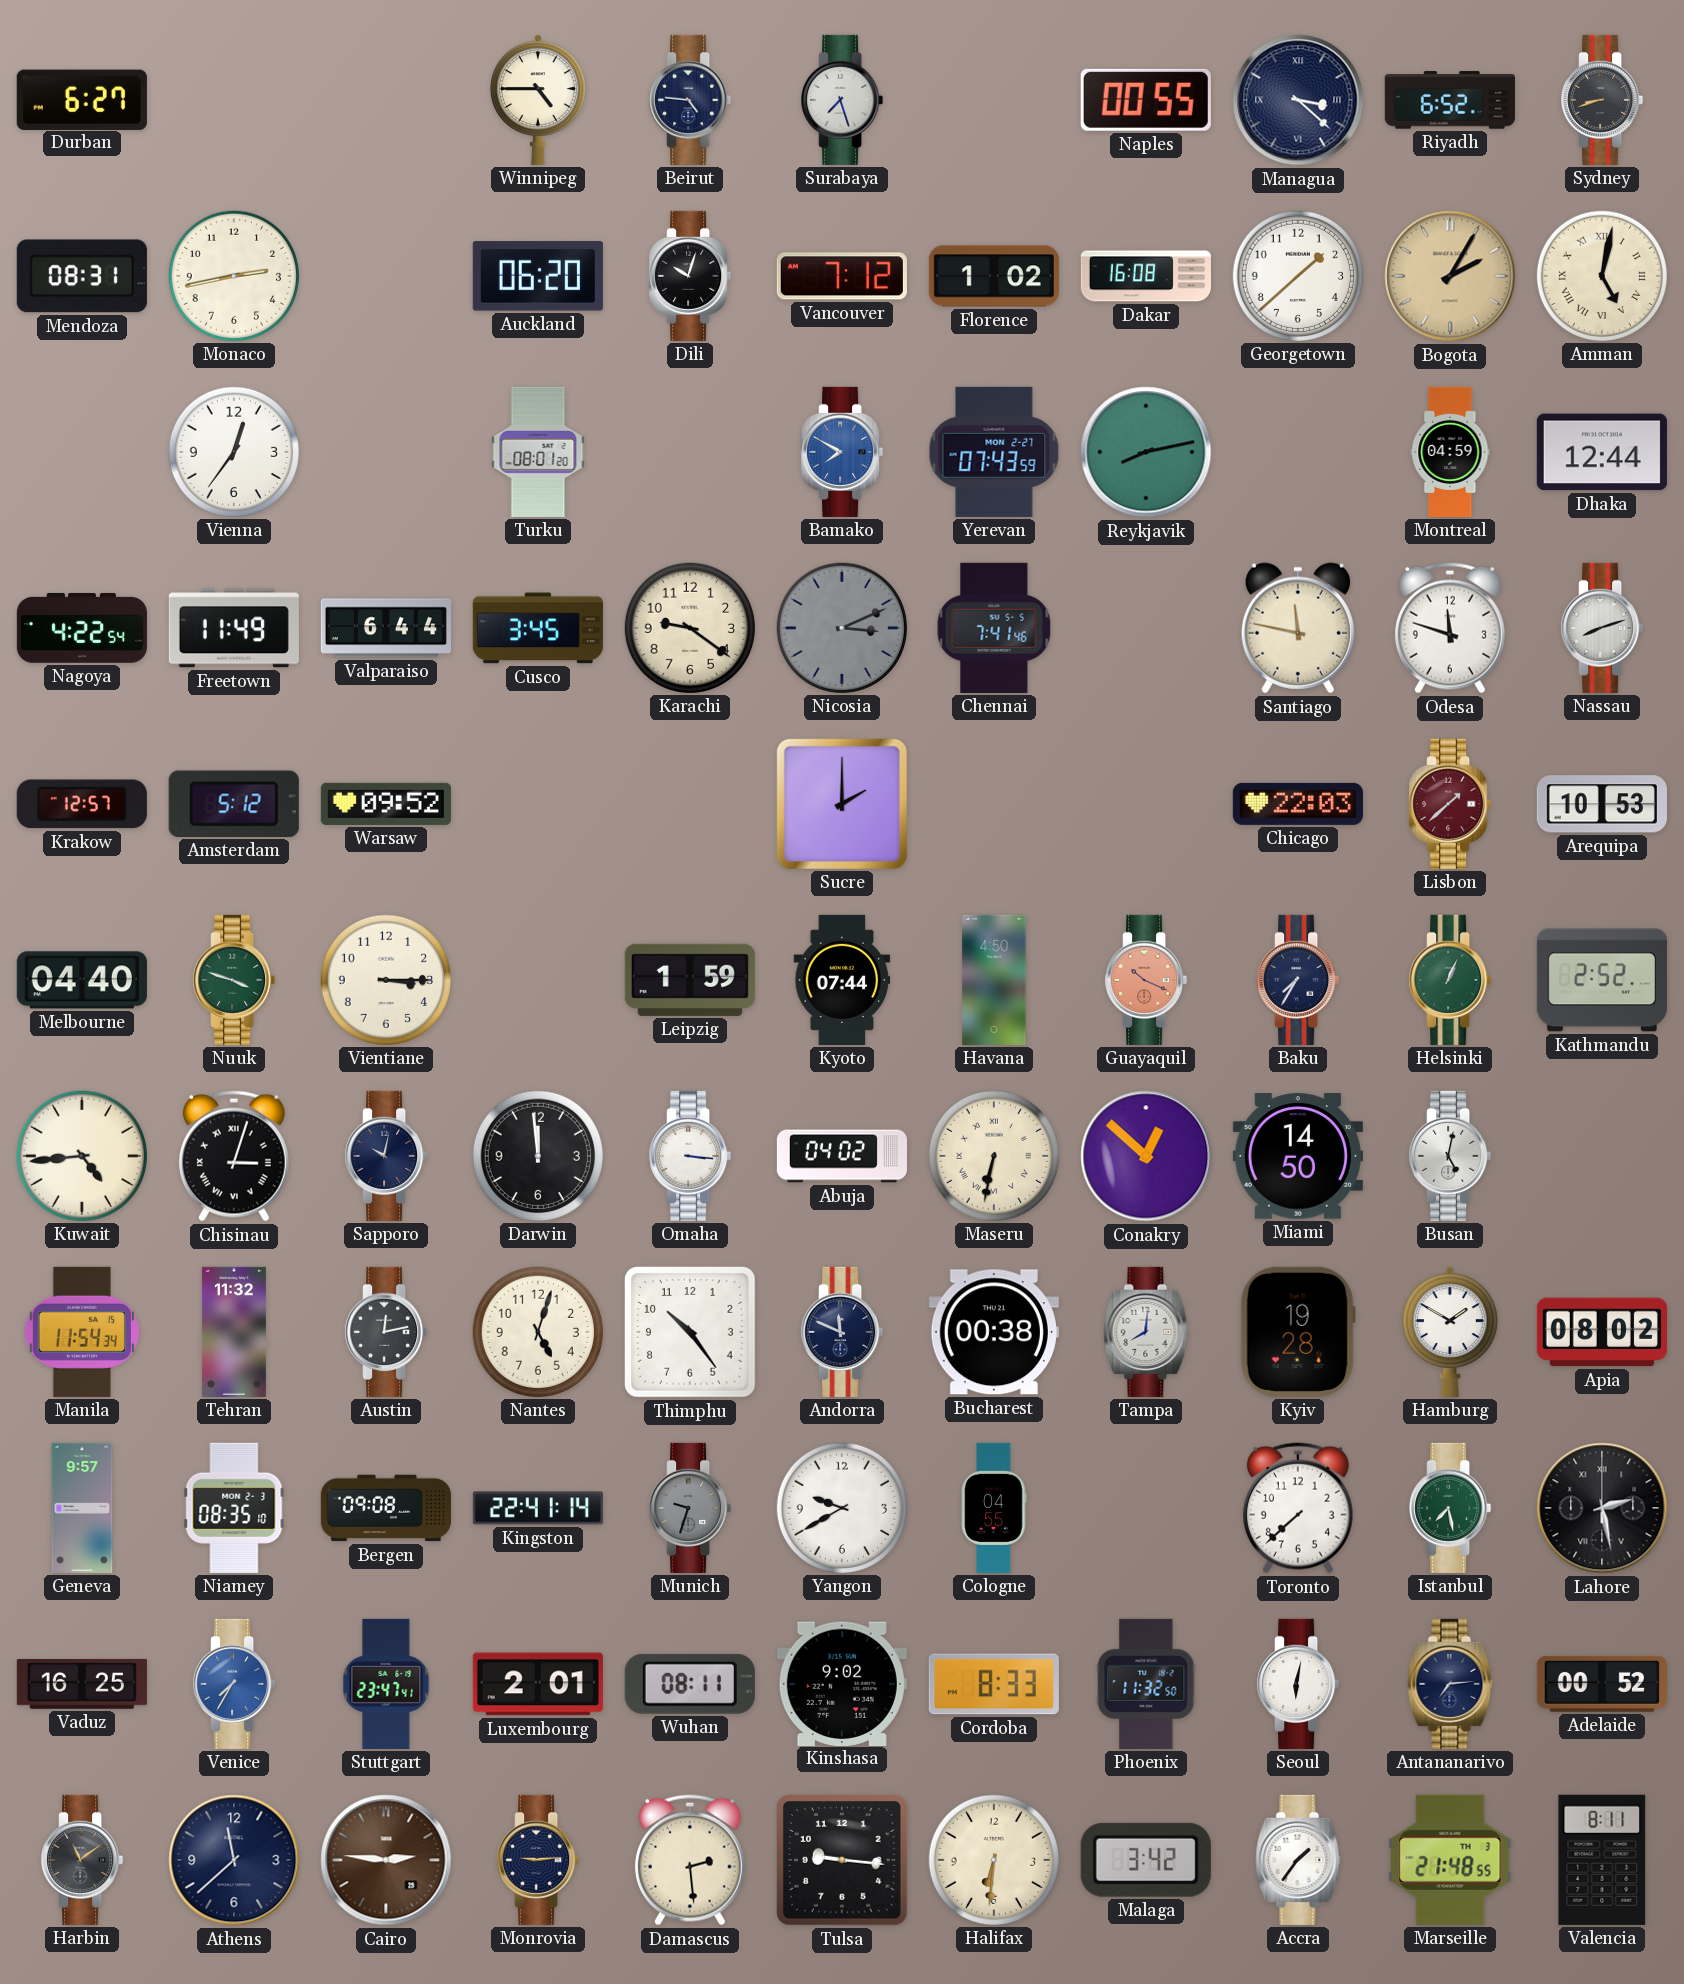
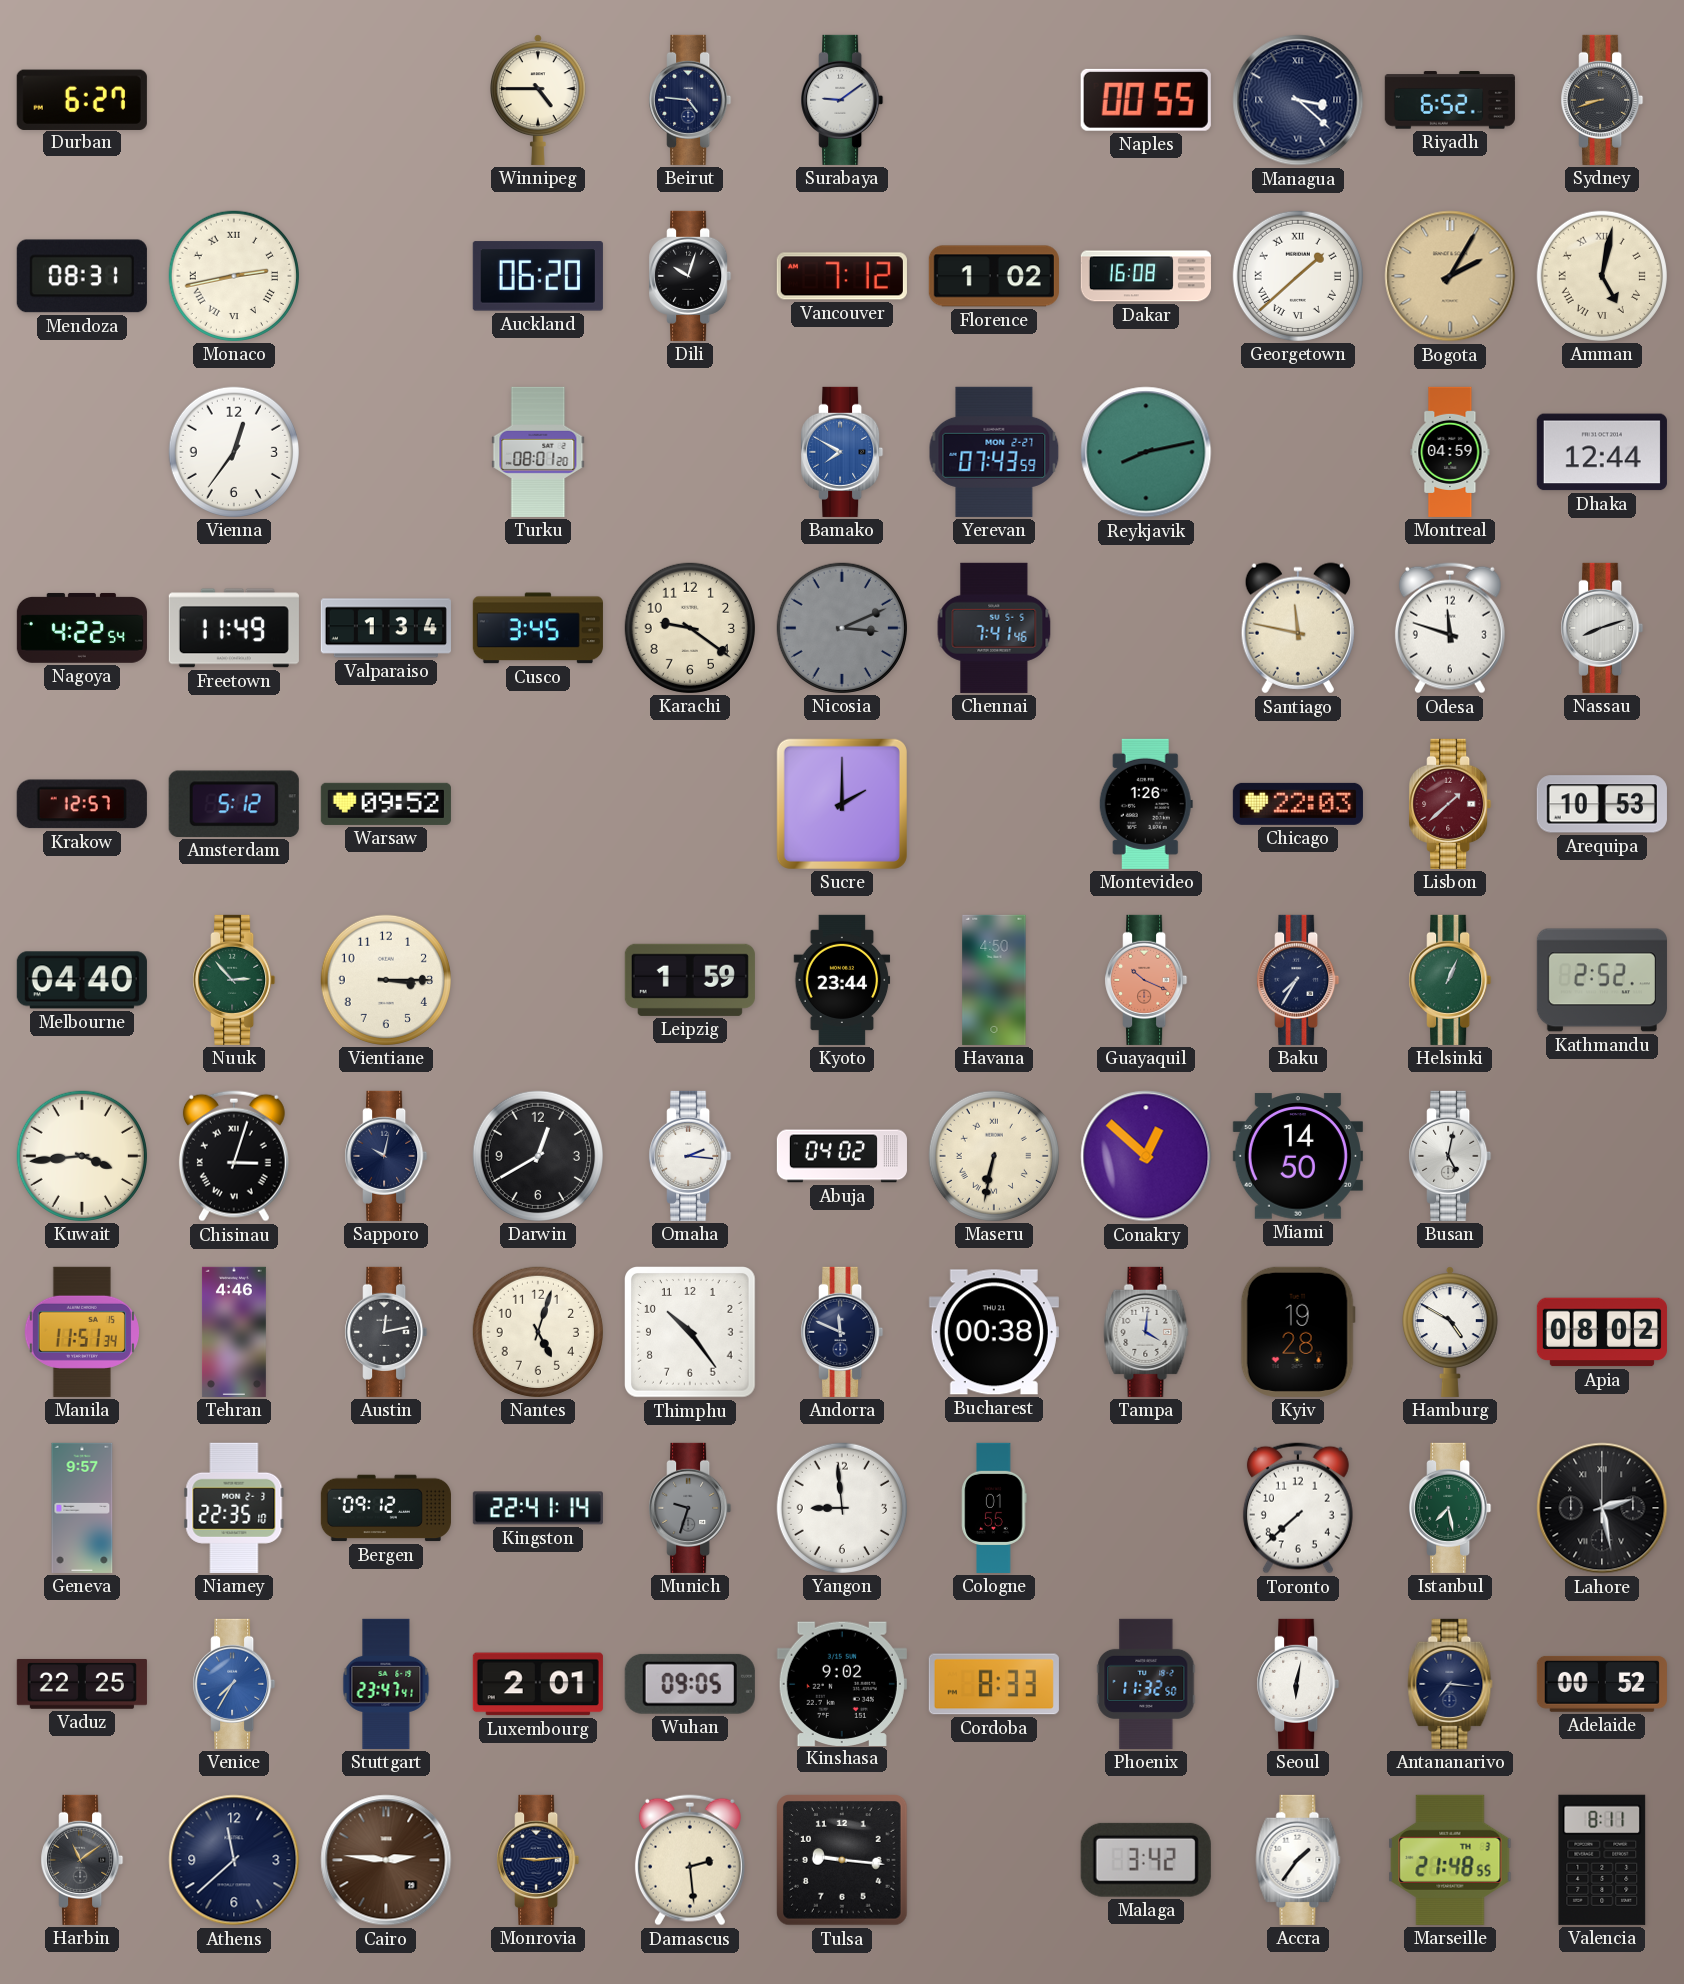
Surabaya: 7:27 -> 9:09
Monaco numerals: Arabic -> Roman
Georgetown numerals: Arabic -> Roman
Valparaiso: 6:44 -> 1:34
Montevideo: none -> 1:26
Nuuk: 3:48 -> 2:53
Kyoto: 07:44 -> 23:44
Kuwait: 4:44 -> 3:44
Darwin: 11:59 -> 12:40
Omaha: 3:16 -> 2:16
Manila: 11:54 -> 11:51
Tehran: 11:32 -> 4:46
Tampa: 8:01 -> 4:01
Hamburg: 1:50 -> 4:50
Niamey: 08:35 -> 22:35
Bergen: 09:08 -> 09:12
Yangon: 9:40 -> 8:59
Cologne: 04:55 -> 01:55
Vaduz: 16:25 -> 22:25
Wuhan: 08:11 -> 09:05
Antananarivo: 7:14 -> 7:16
Halifax: 6:31 -> none
